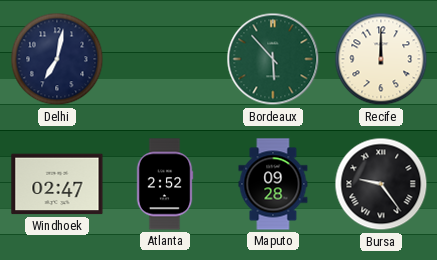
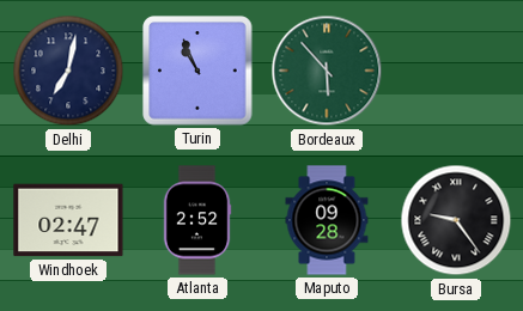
Turin: none -> 10:56
Recife: 12:00 -> none
